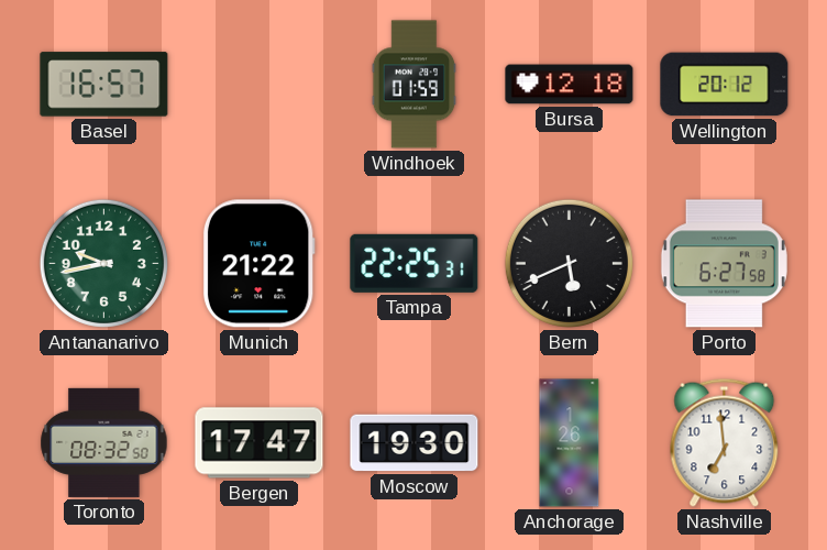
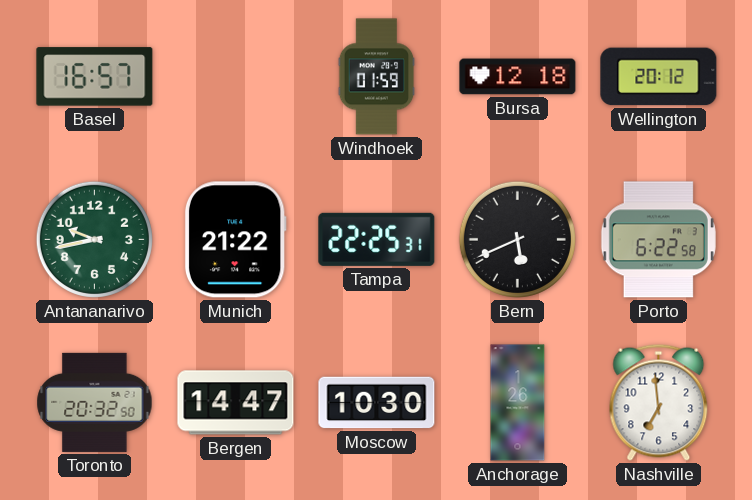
Porto: 6:27 -> 6:22
Toronto: 08:32 -> 20:32
Bergen: 17:47 -> 14:47
Moscow: 19:30 -> 10:30
